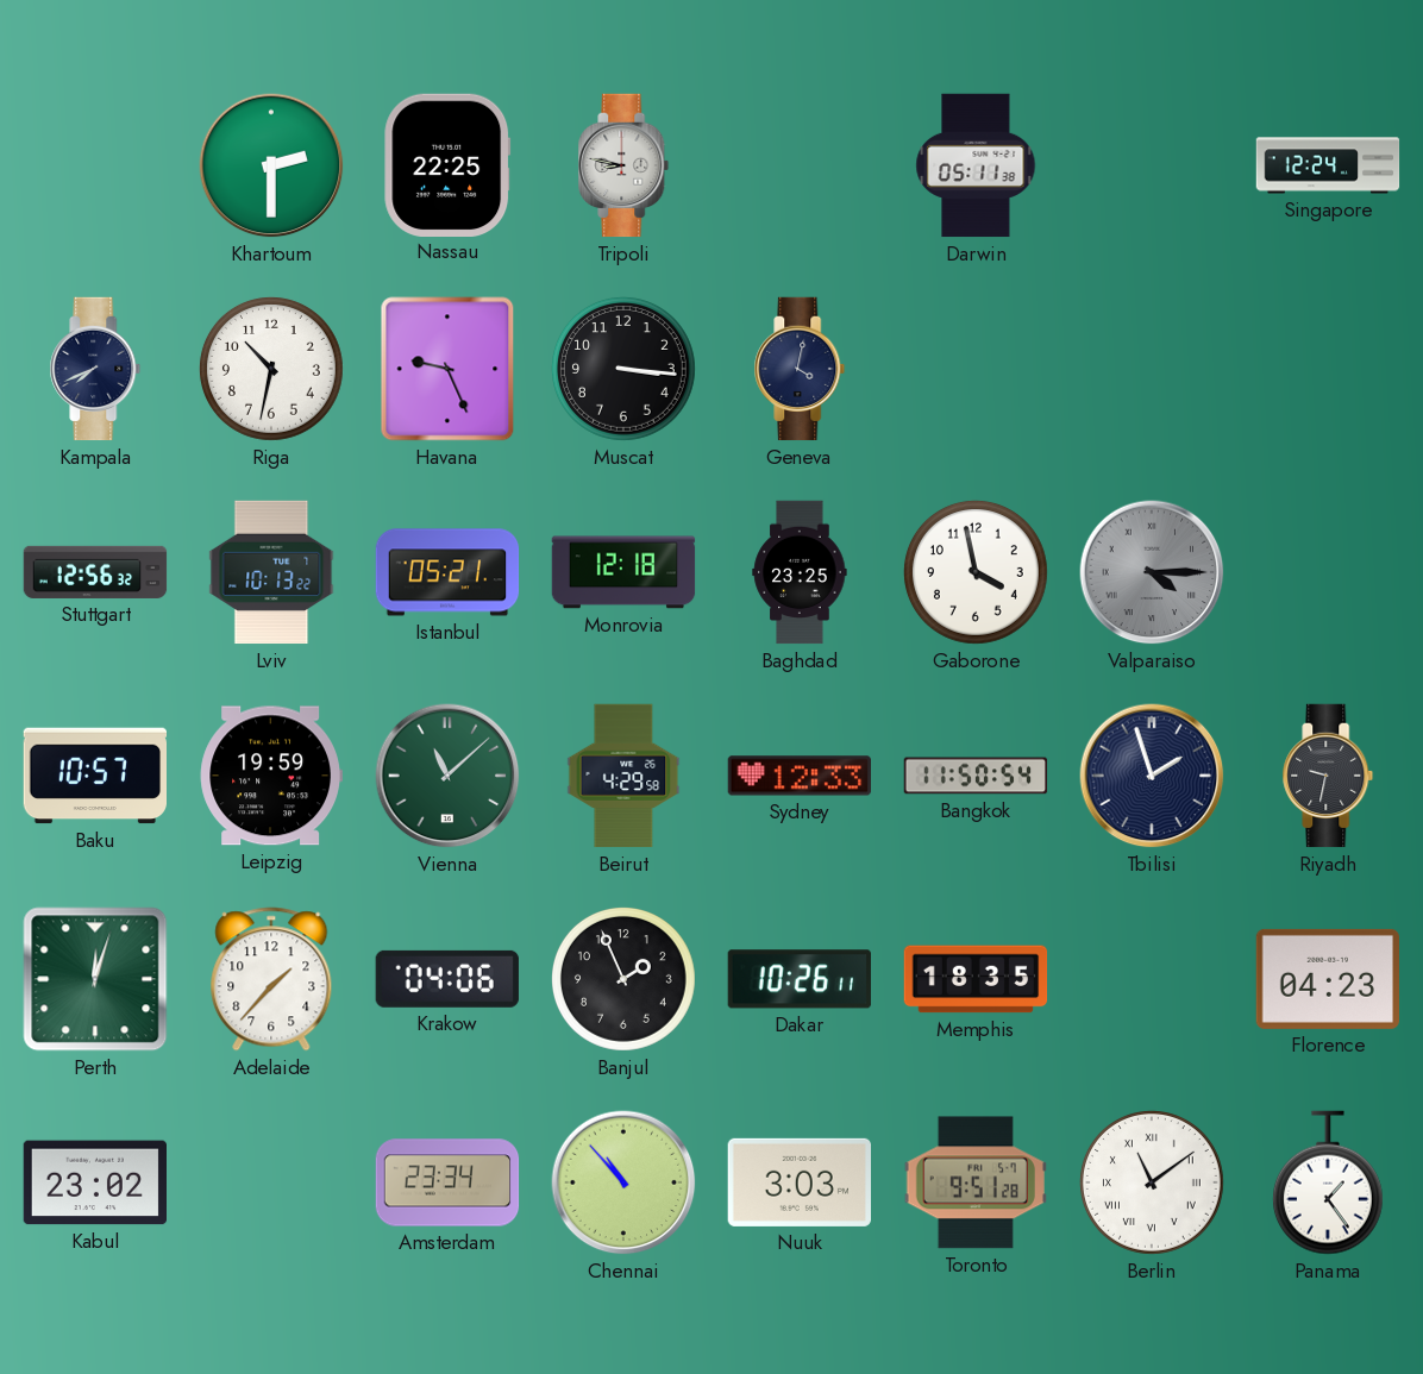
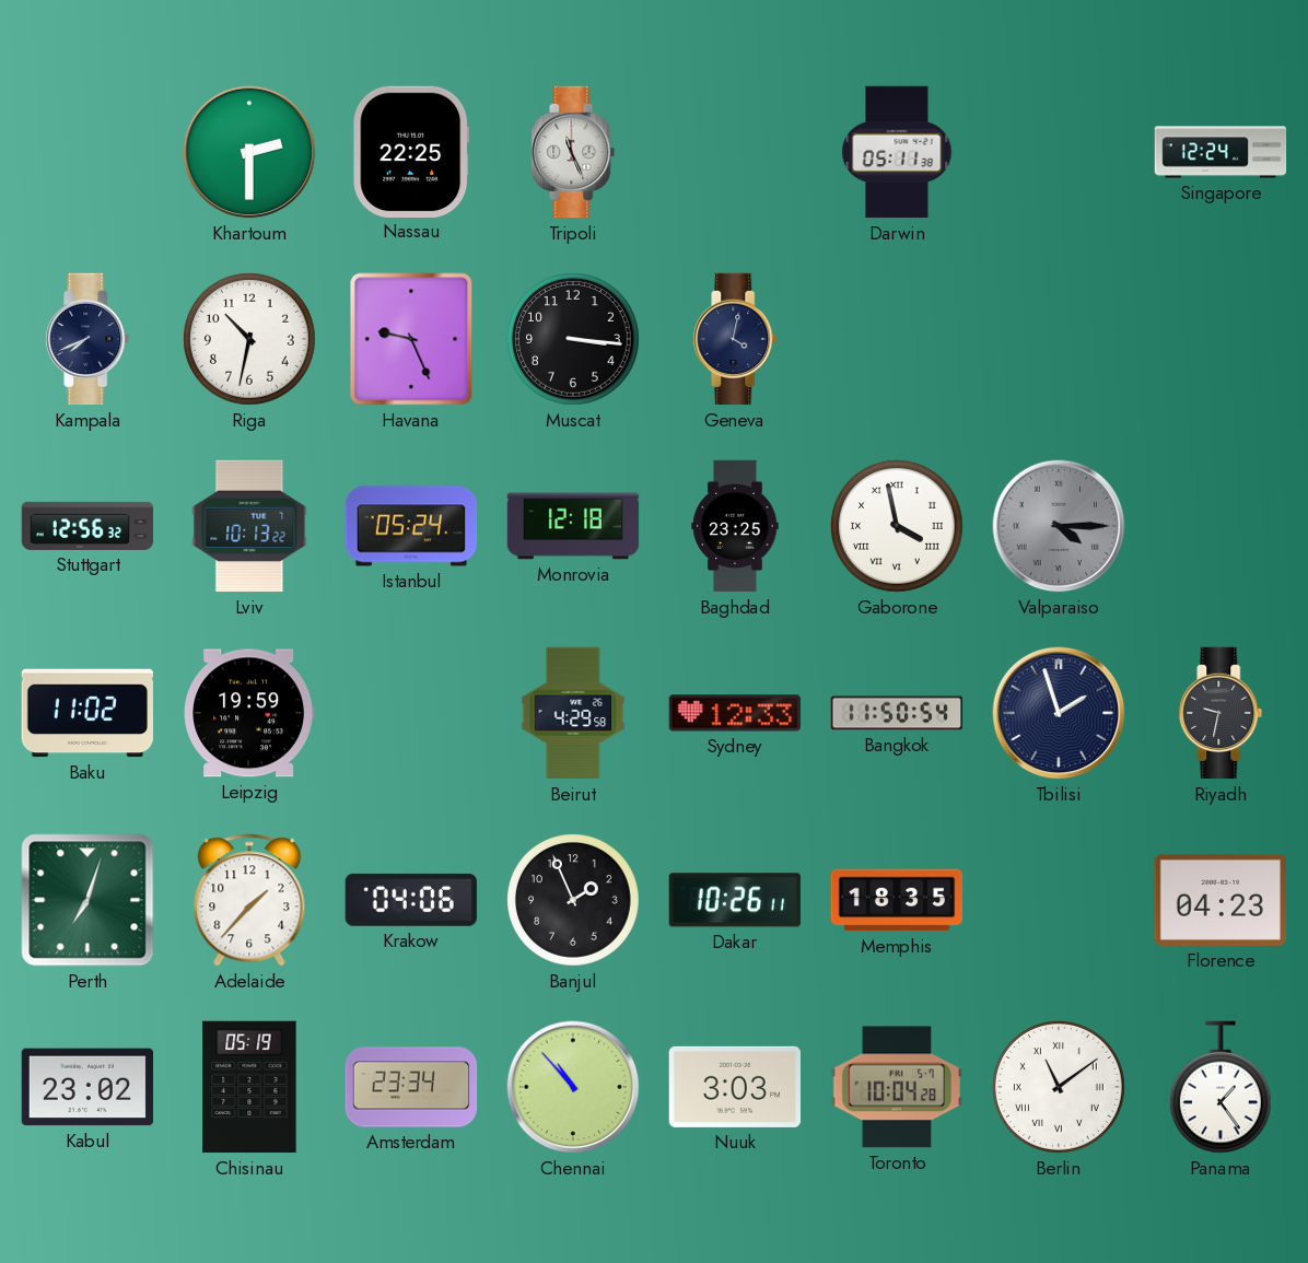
Tripoli: 8:47 -> 11:26
Istanbul: 05:21 -> 05:24
Gaborone numerals: Arabic -> Roman
Baku: 10:57 -> 11:02
Vienna: 11:08 -> none
Perth: 12:03 -> 7:03
Chisinau: none -> 05:19
Toronto: 9:51 -> 10:04
